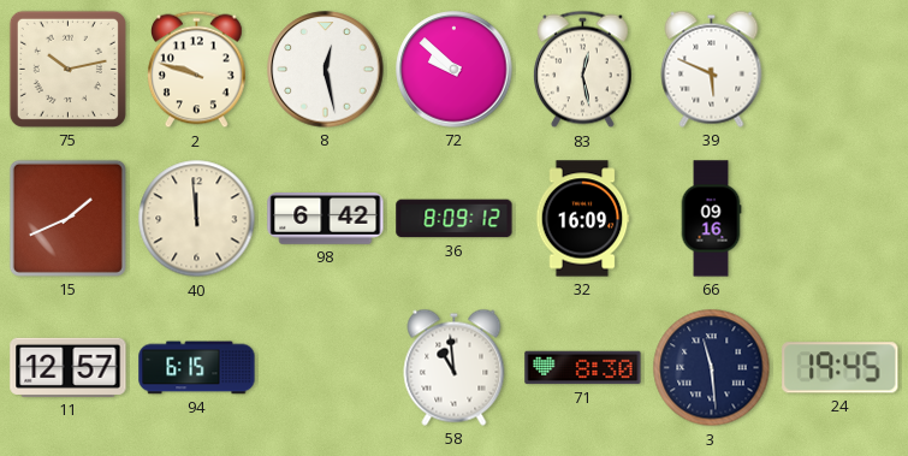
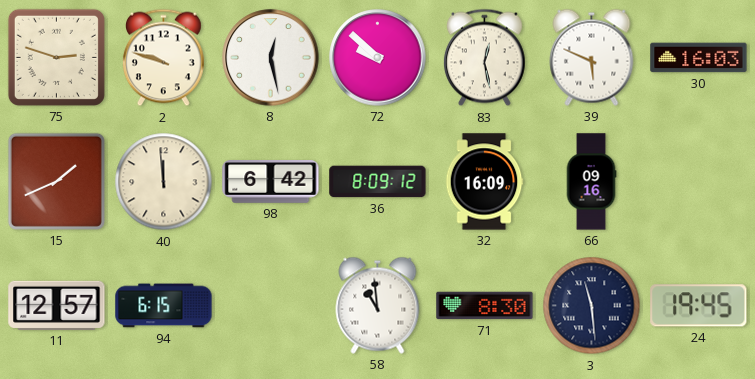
75: 10:13 -> 2:48
30: none -> 16:03
